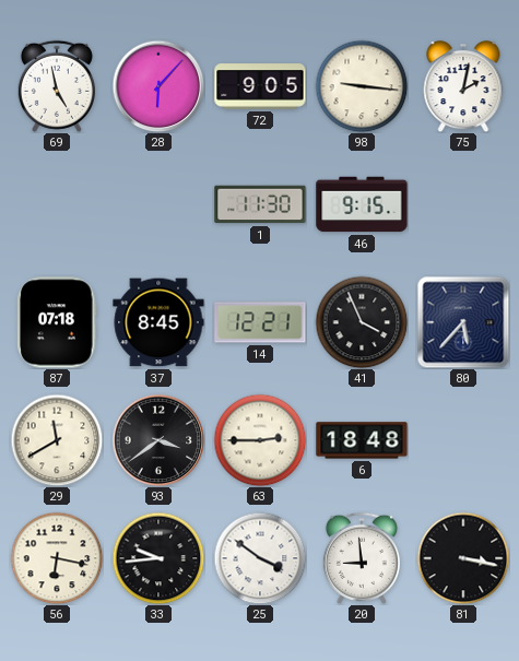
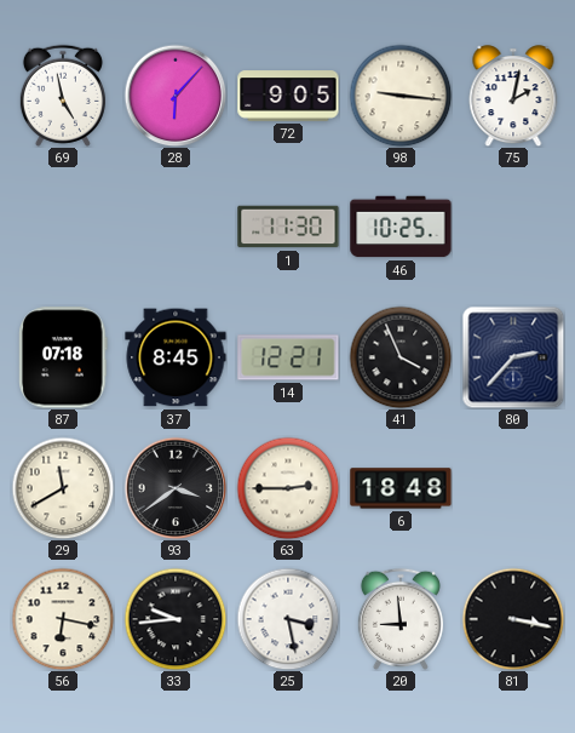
46: 9:15 -> 10:25
80: 5:37 -> 2:37
25: 3:51 -> 3:28
